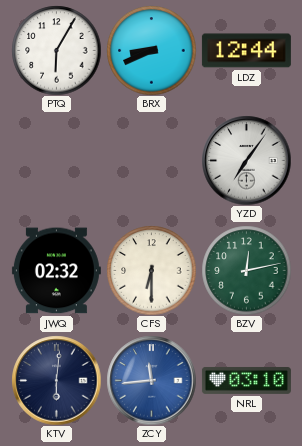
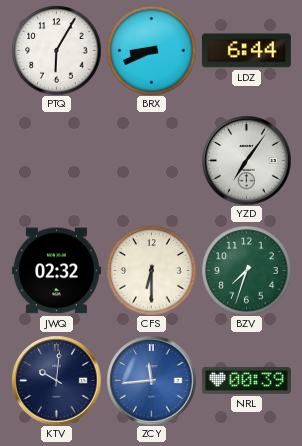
LDZ: 12:44 -> 6:44
BZV: 12:13 -> 7:33
KTV: 6:01 -> 10:01
NRL: 03:10 -> 00:39
